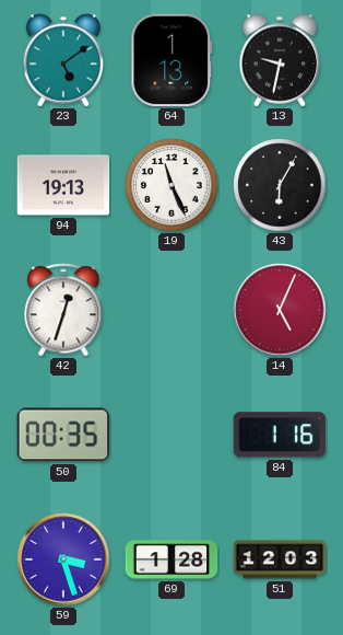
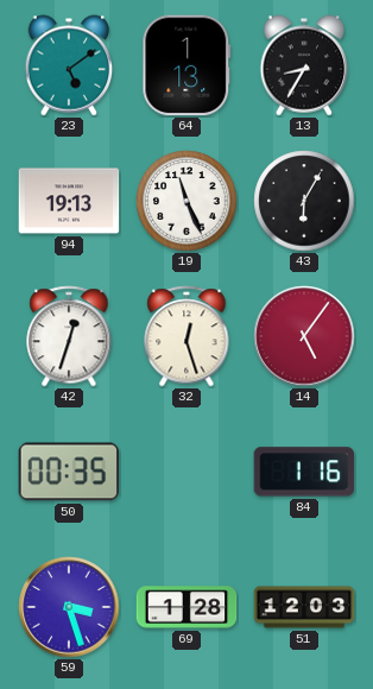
13: 9:32 -> 8:35
32: none -> 12:27
14: 5:04 -> 5:06
